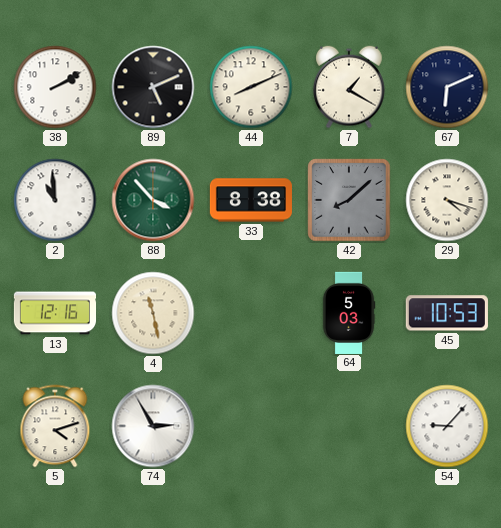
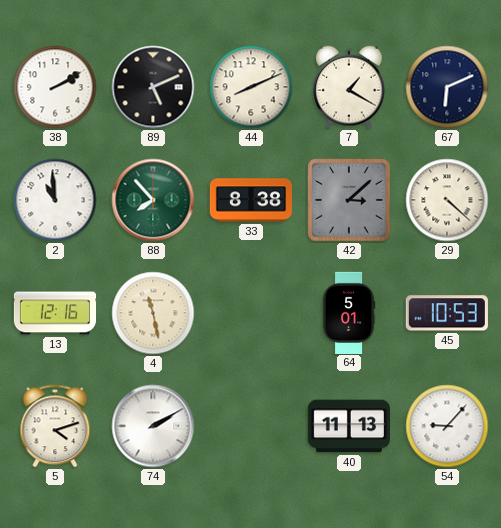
88: 3:53 -> 7:53
42: 8:08 -> 3:08
29: 4:18 -> 4:22
64: 5:03 -> 5:01
74: 2:55 -> 2:10
40: none -> 11:13
